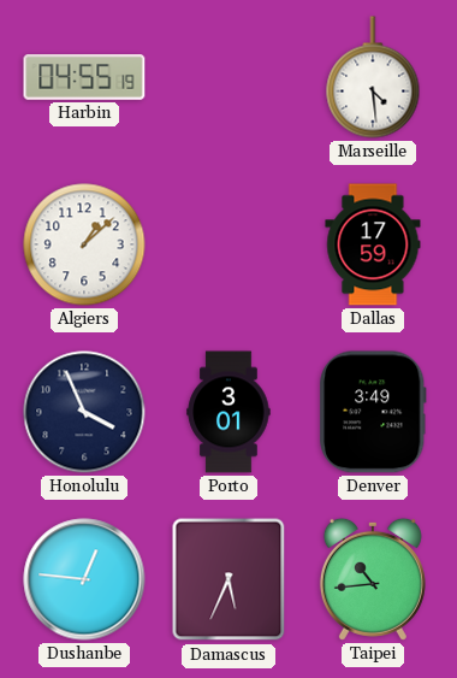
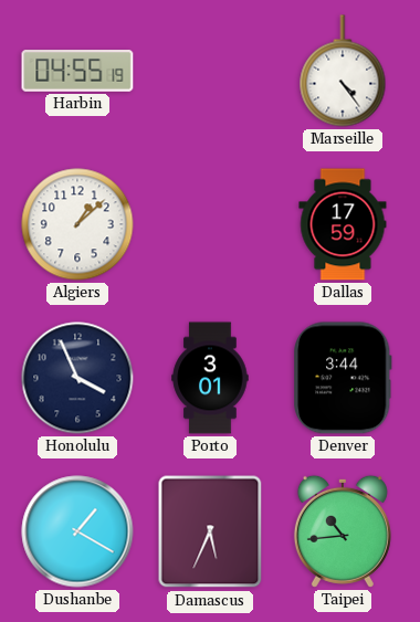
Marseille: 4:29 -> 4:24
Denver: 3:49 -> 3:44
Dushanbe: 12:46 -> 1:20
